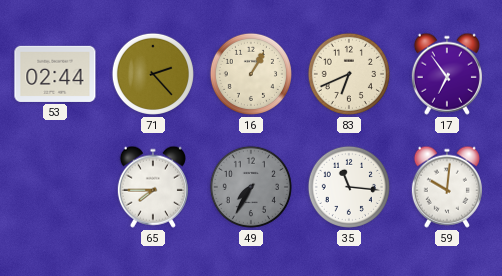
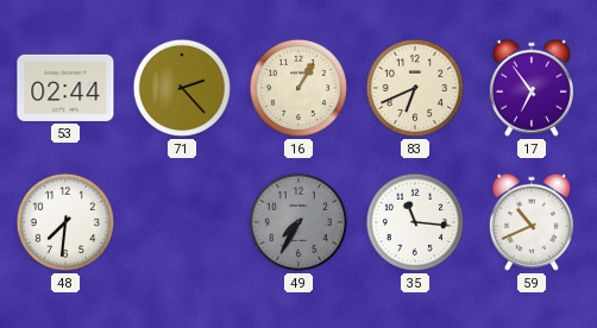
48: none -> 7:31
65: 7:45 -> none
59: 10:01 -> 10:41
